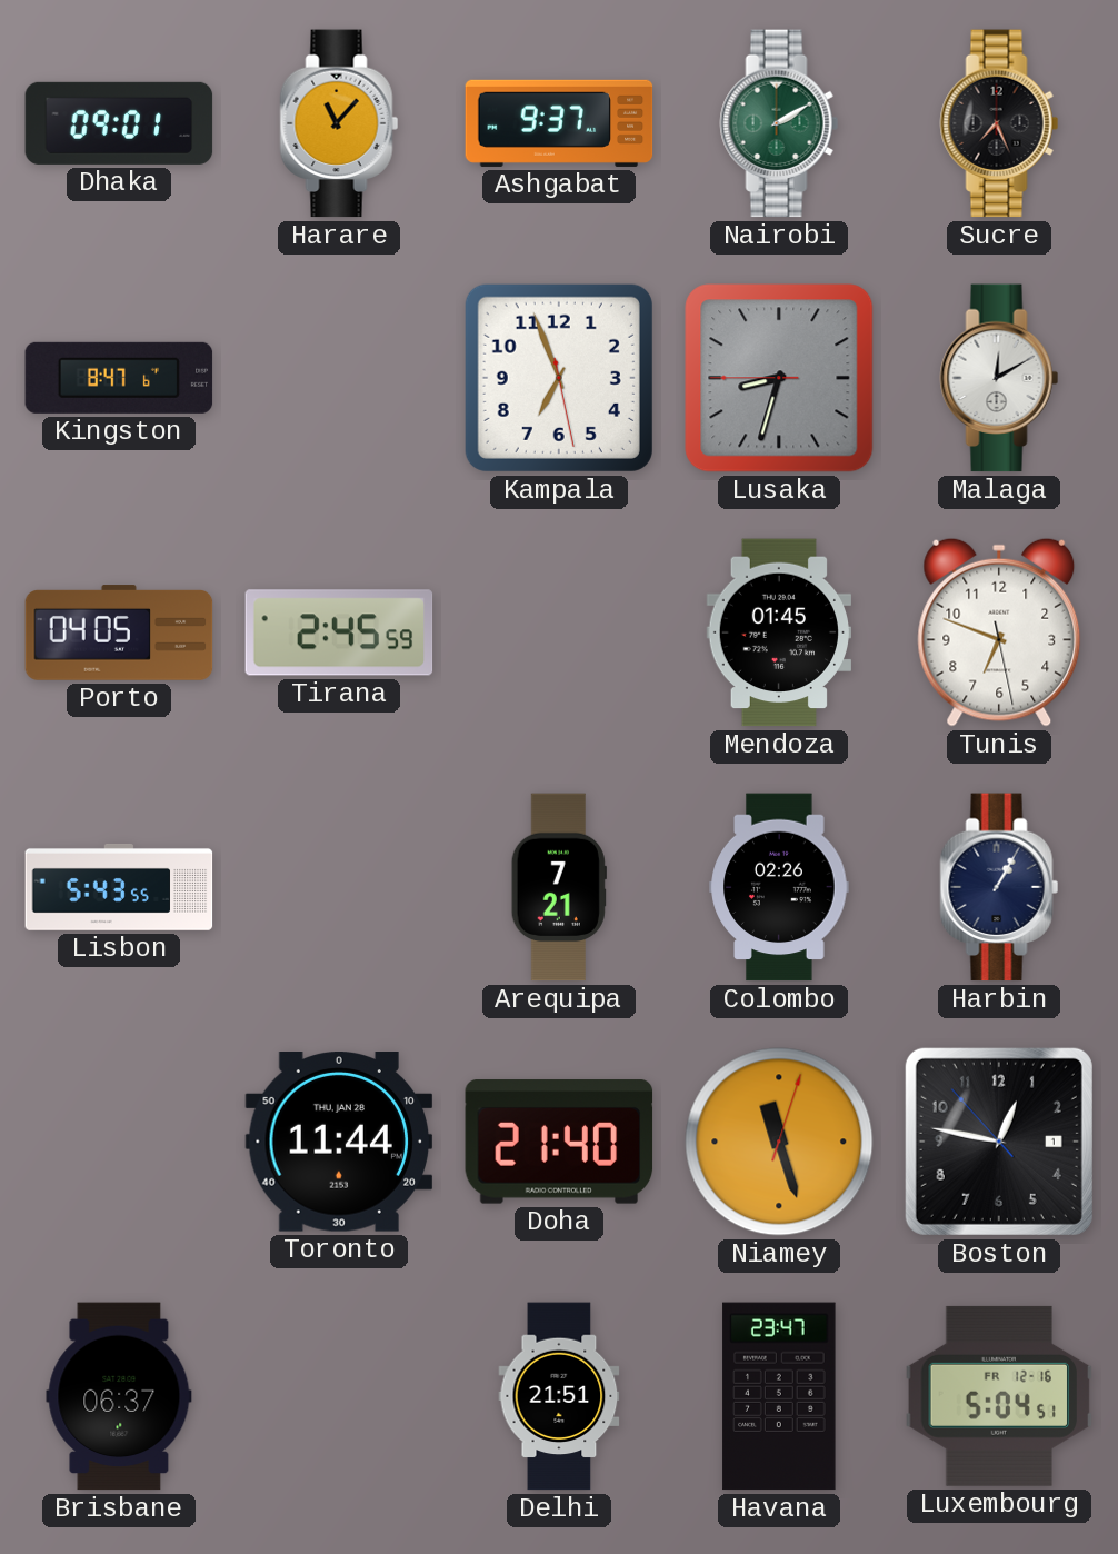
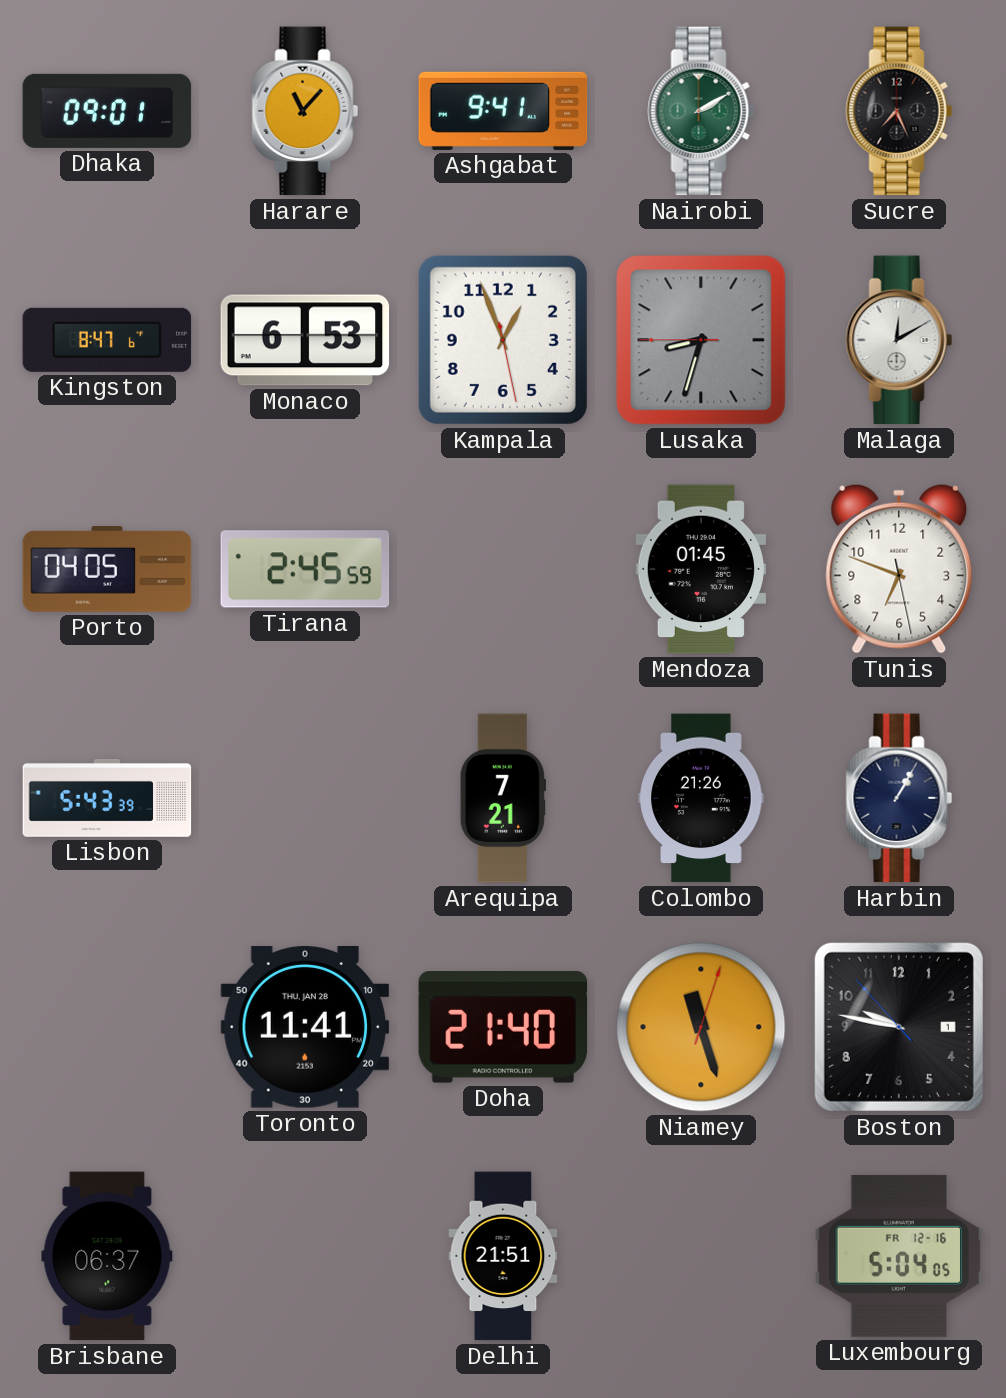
Ashgabat: 9:37 -> 9:41
Monaco: none -> 6:53
Kampala: 6:56 -> 12:56
Lisbon: 5:43:55 -> 5:43:39
Colombo: 02:26 -> 21:26
Toronto: 11:44 -> 11:41
Boston: 12:46 -> 9:46
Havana: 23:47 -> none
Luxembourg: 5:04:51 -> 5:04:05
